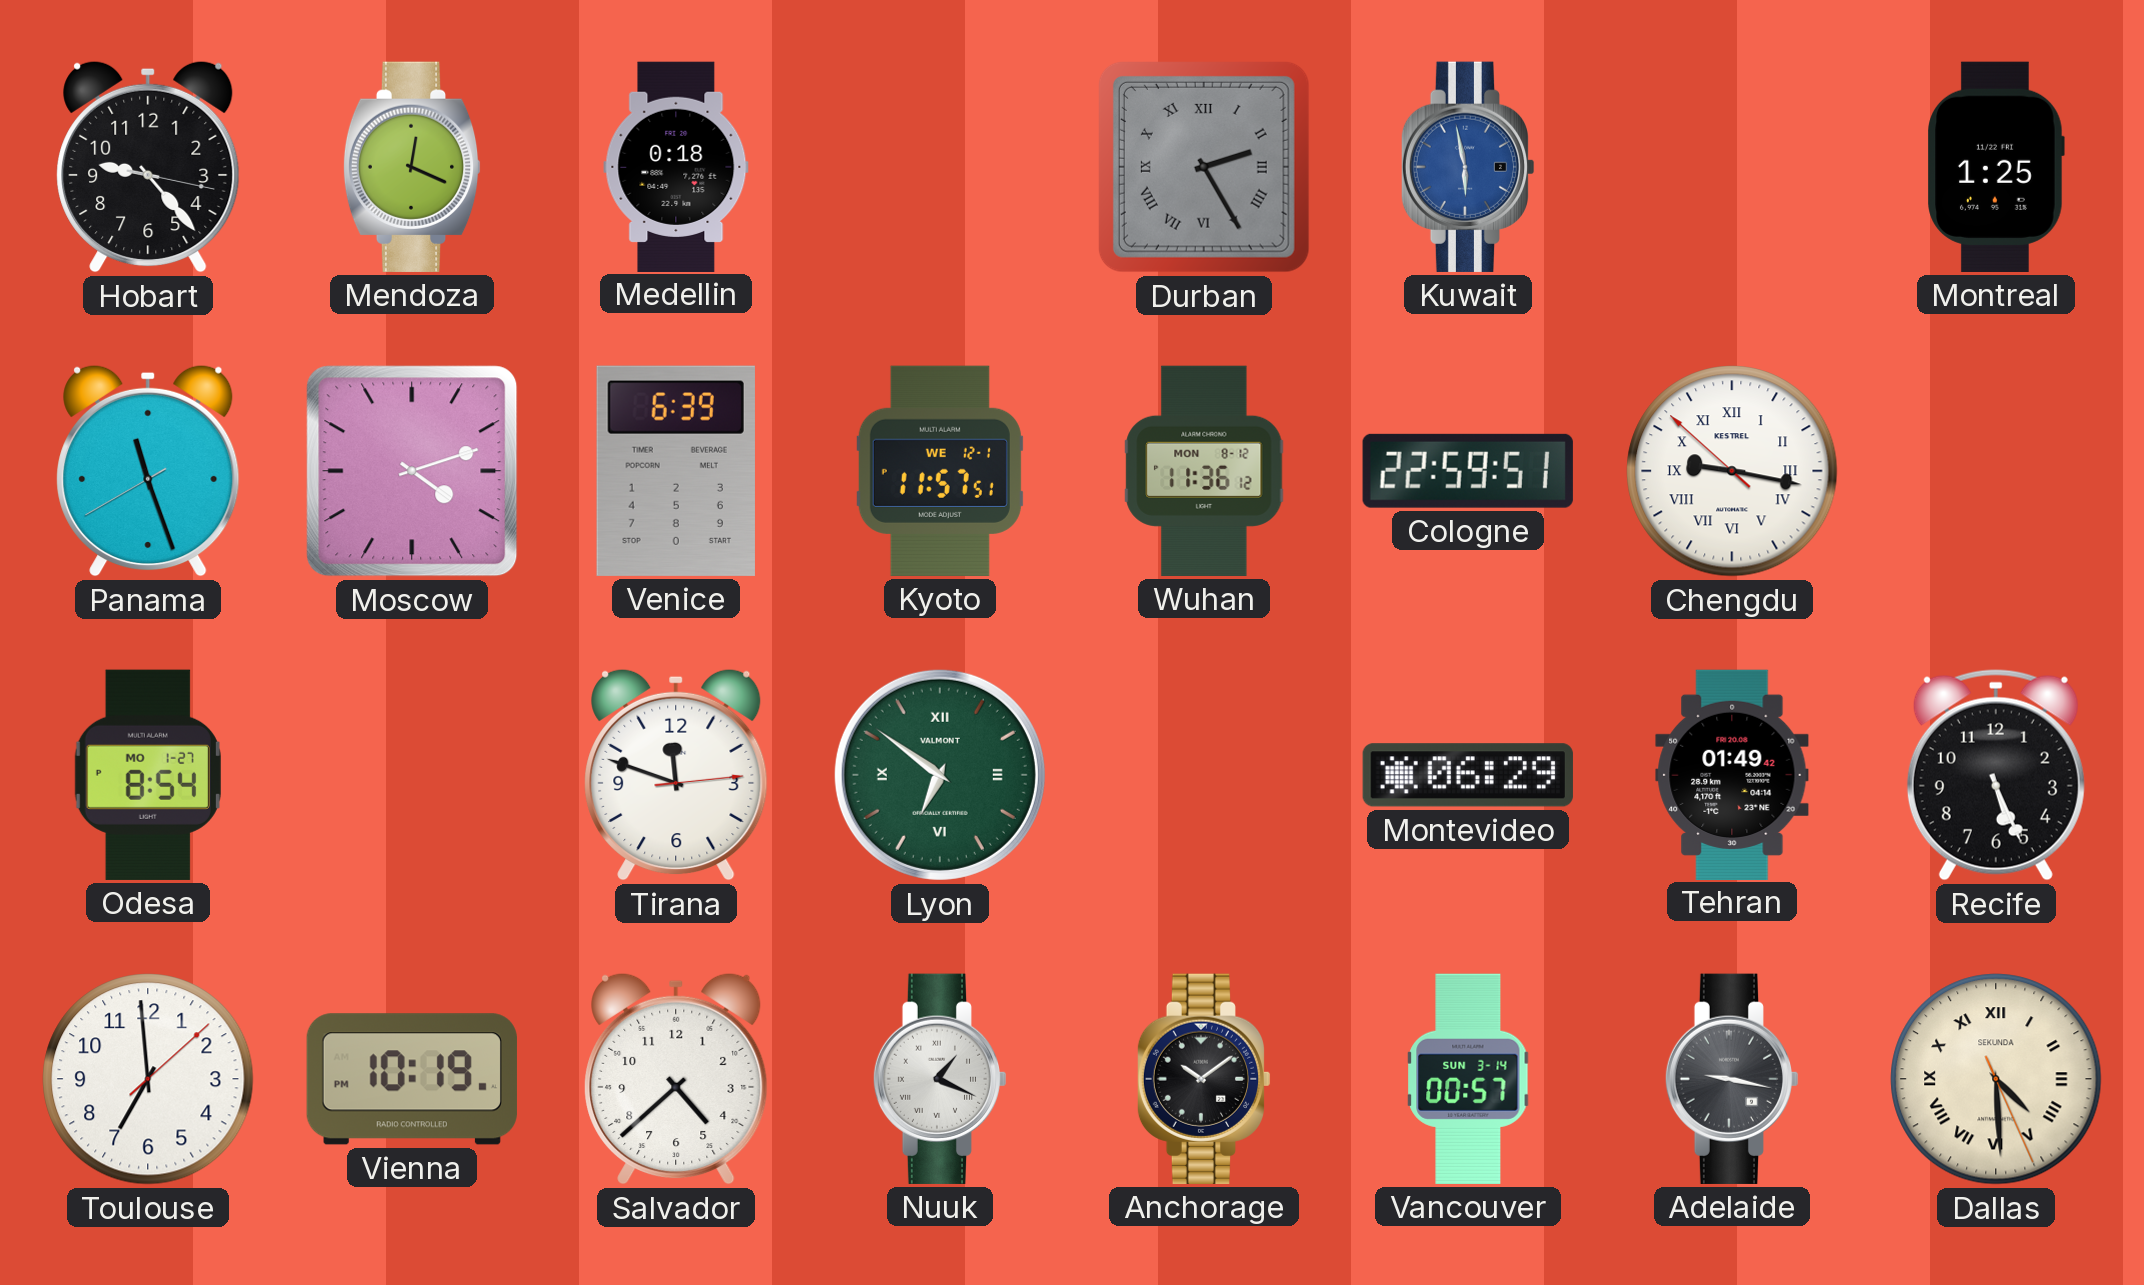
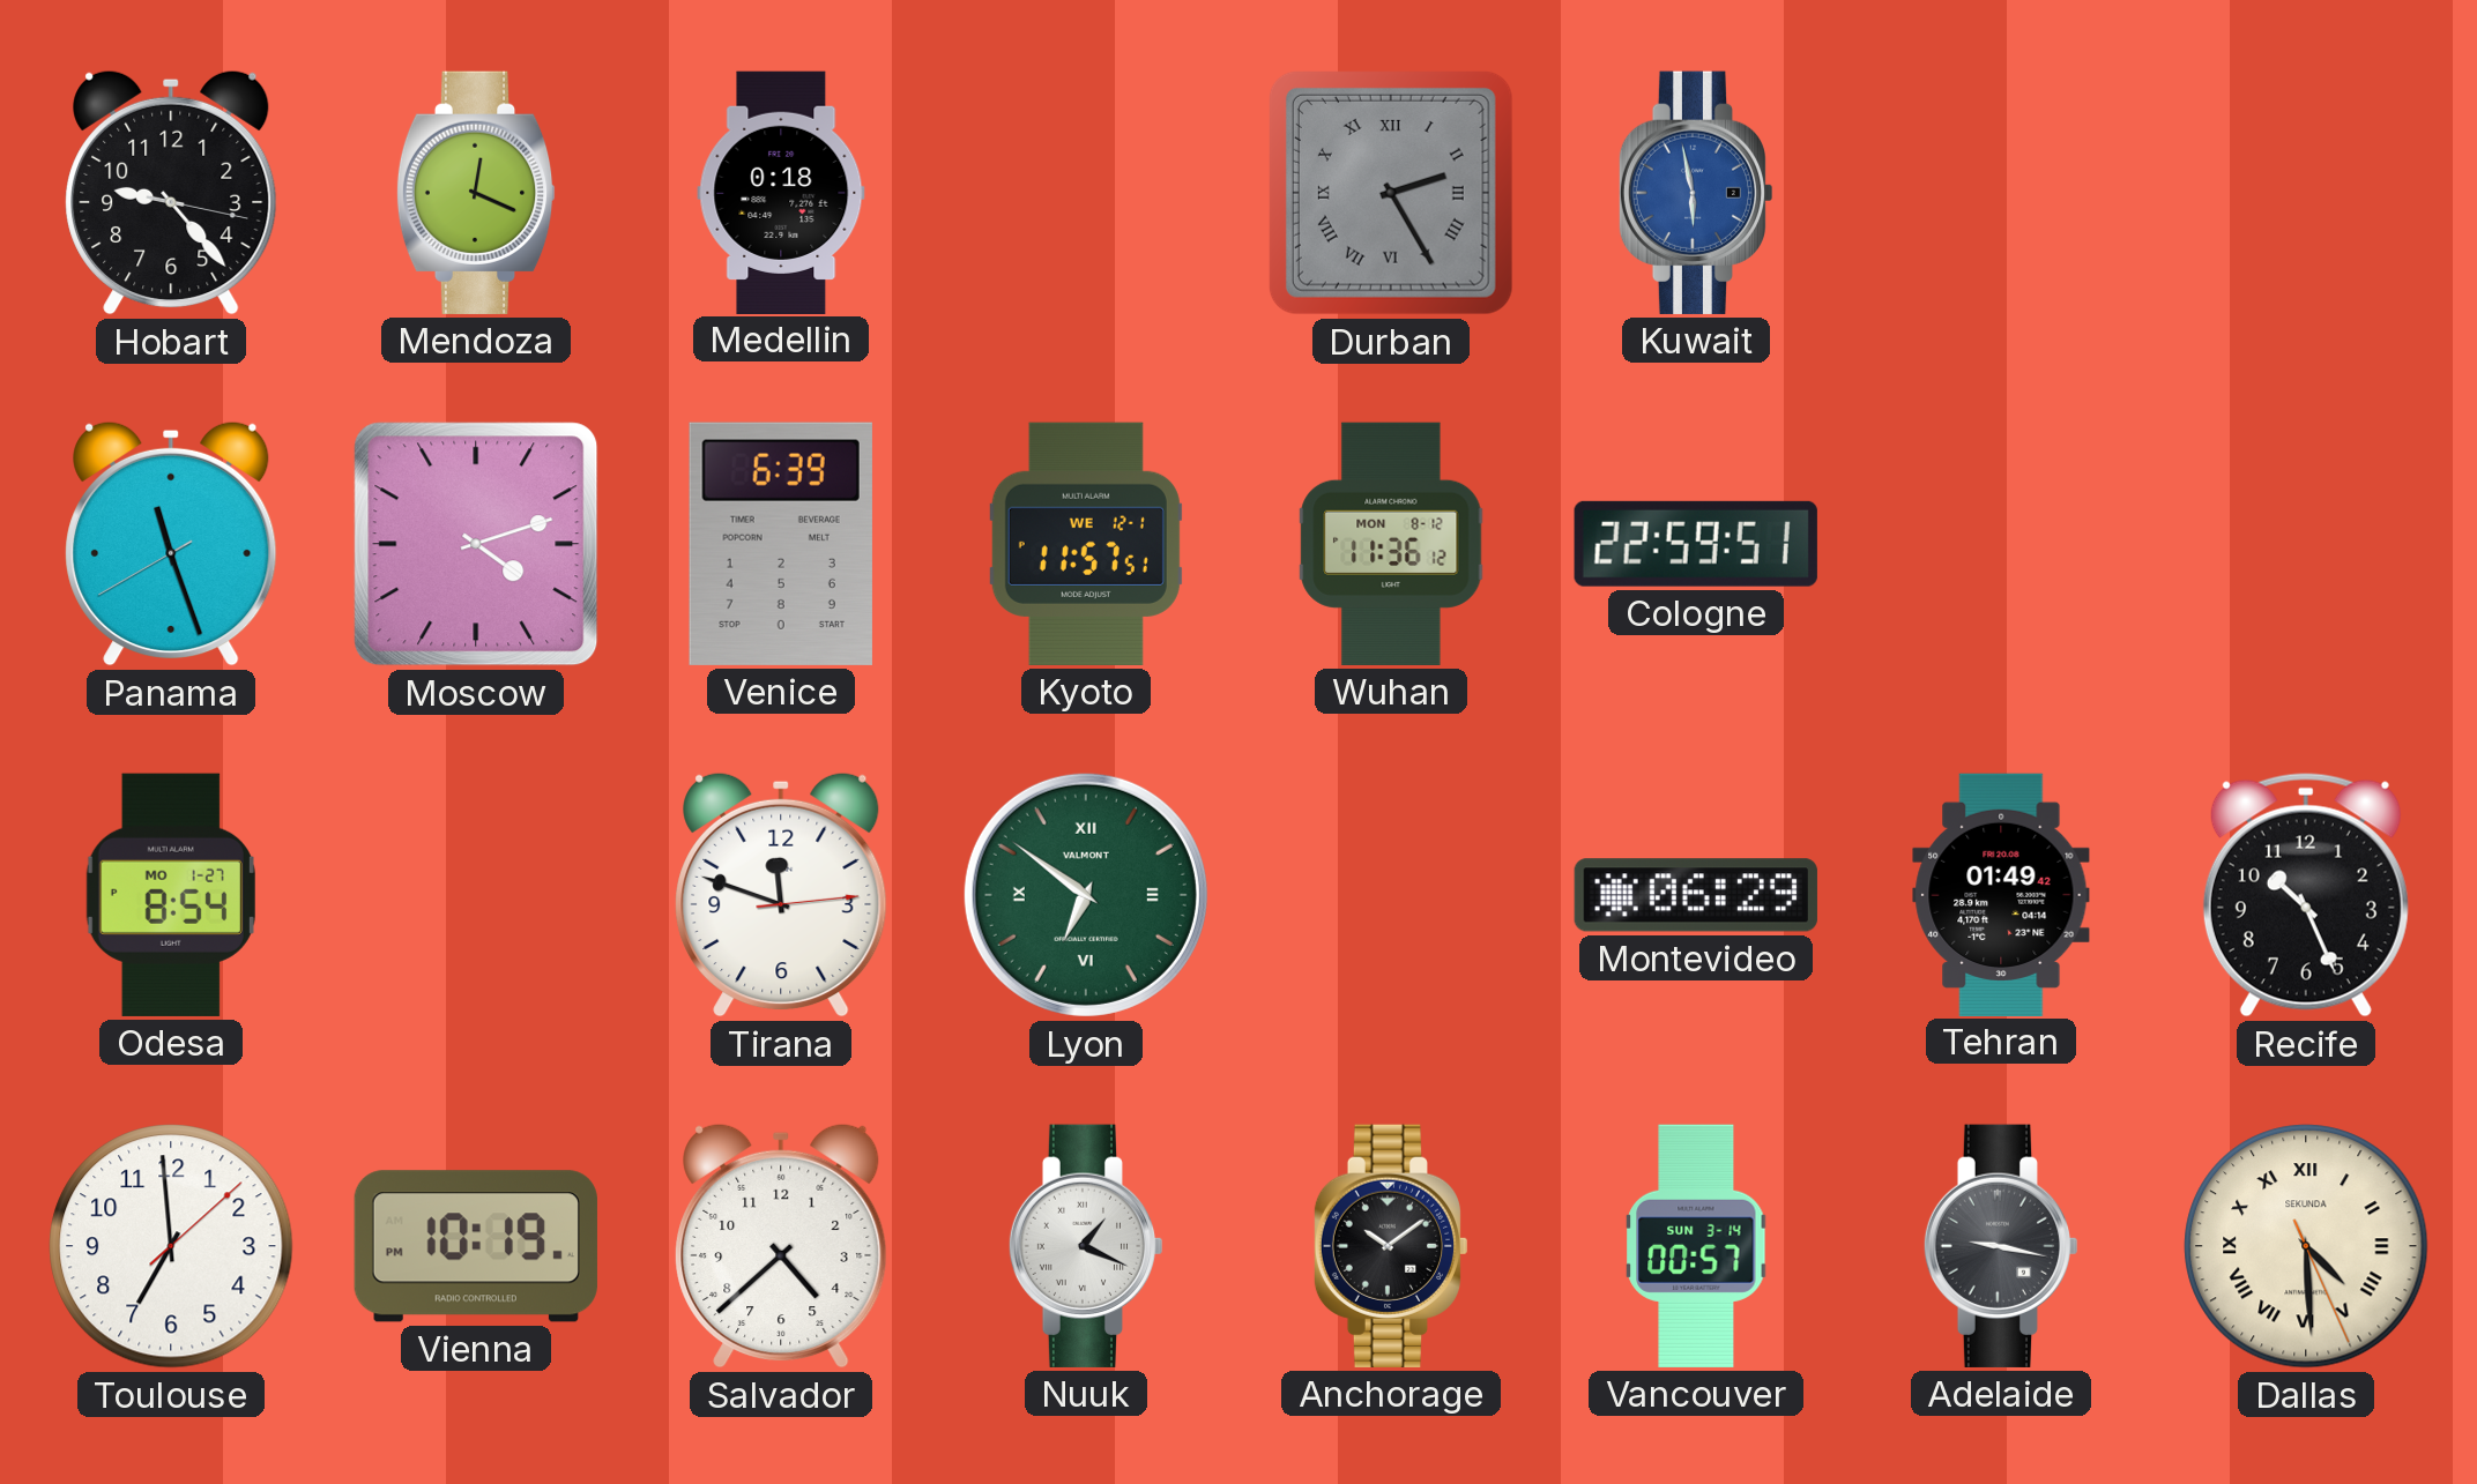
Montreal: 1:25 -> none
Chengdu: 9:16 -> none
Recife: 5:26 -> 10:26
